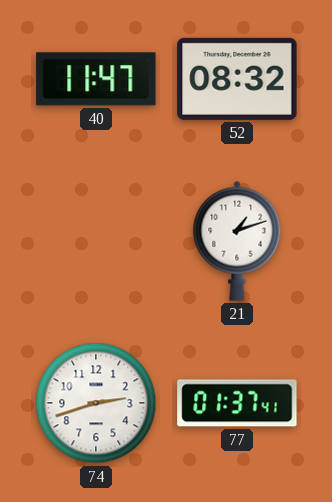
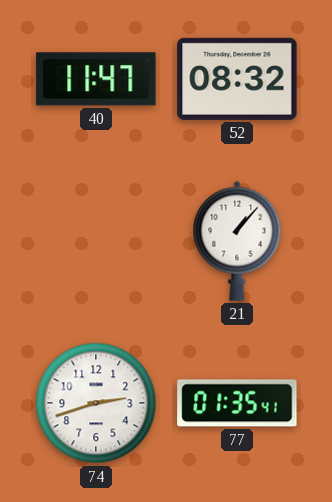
21: 1:12 -> 1:07
77: 01:37 -> 01:35
